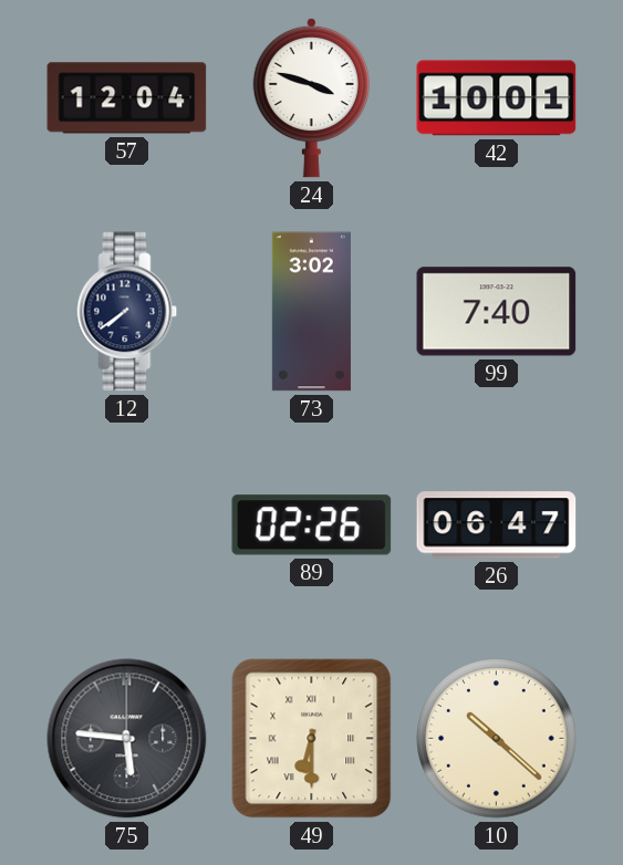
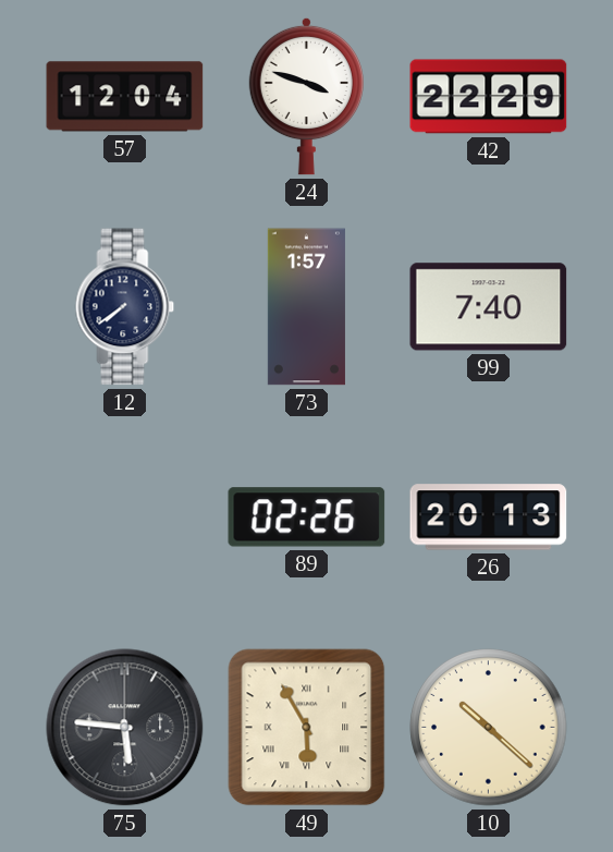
42: 10:01 -> 22:29
73: 3:02 -> 1:57
26: 06:47 -> 20:13
49: 6:30 -> 5:55
